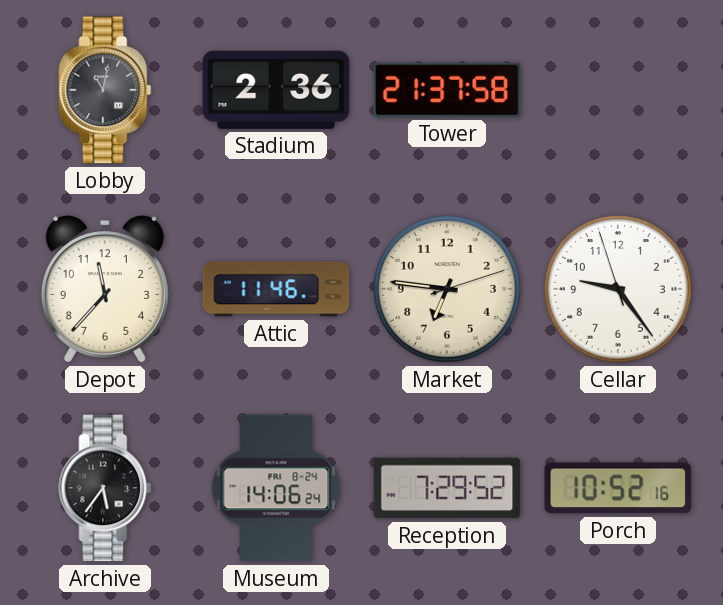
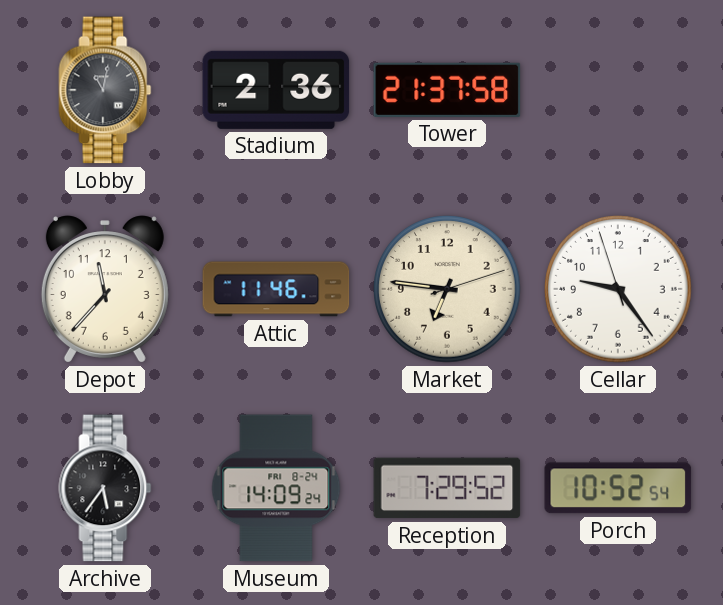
Museum: 14:06 -> 14:09
Porch: 10:52:16 -> 10:52:54
